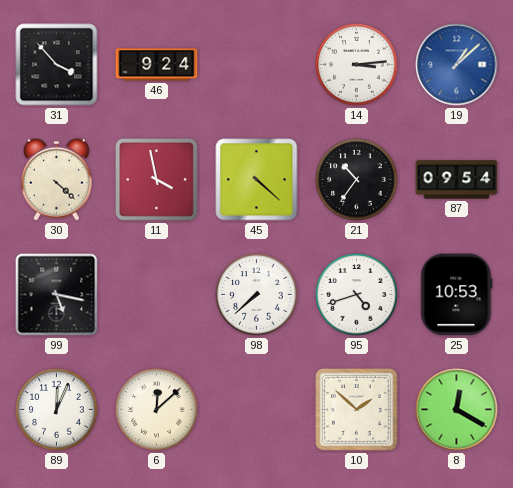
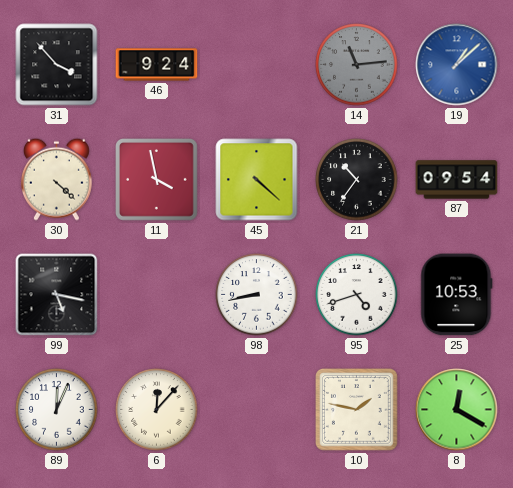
14: 3:14 -> 11:14
14 dial: white -> grey
98: 7:38 -> 8:43
6: 12:08 -> 12:07
10: 1:52 -> 1:47
